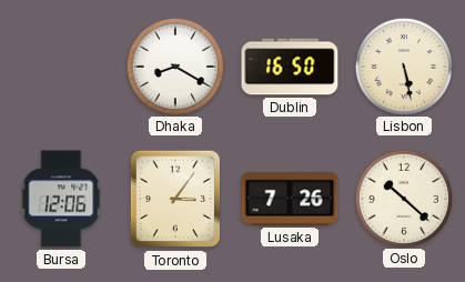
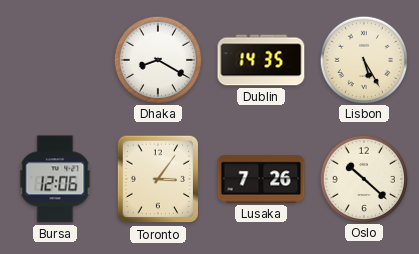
Dublin: 16:50 -> 14:35
Lisbon: 5:28 -> 5:25
